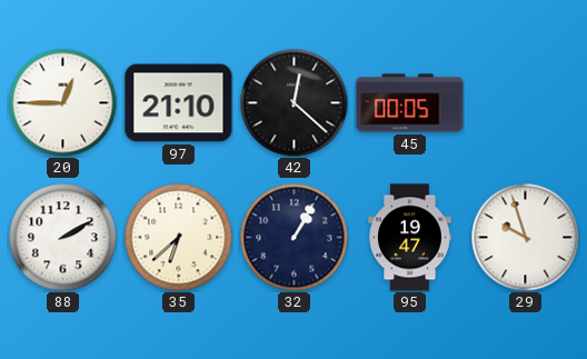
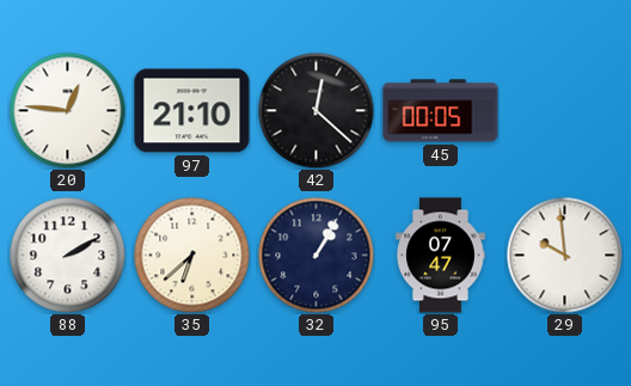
20: 12:45 -> 12:46
95: 19:47 -> 07:47
29: 9:57 -> 9:59
